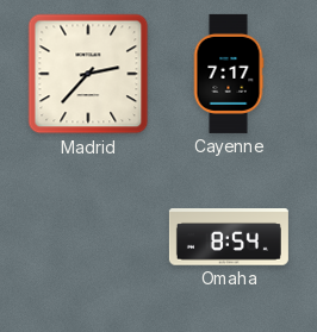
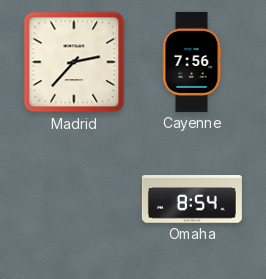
Cayenne: 7:17 -> 7:56
